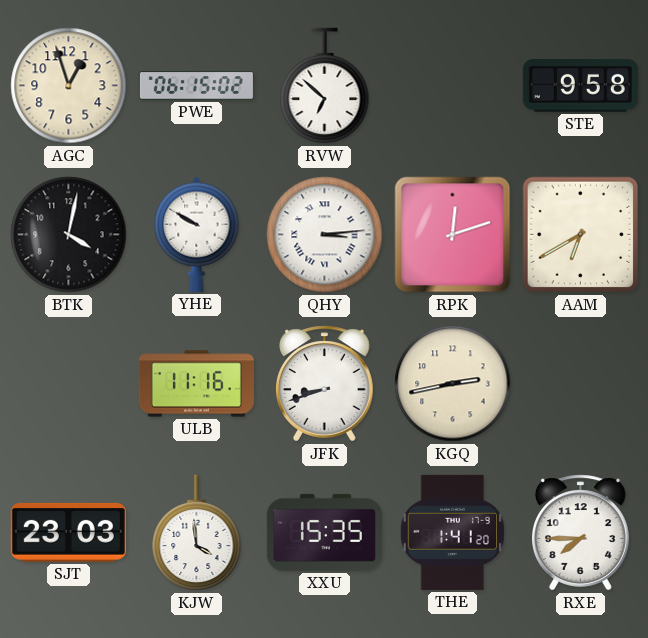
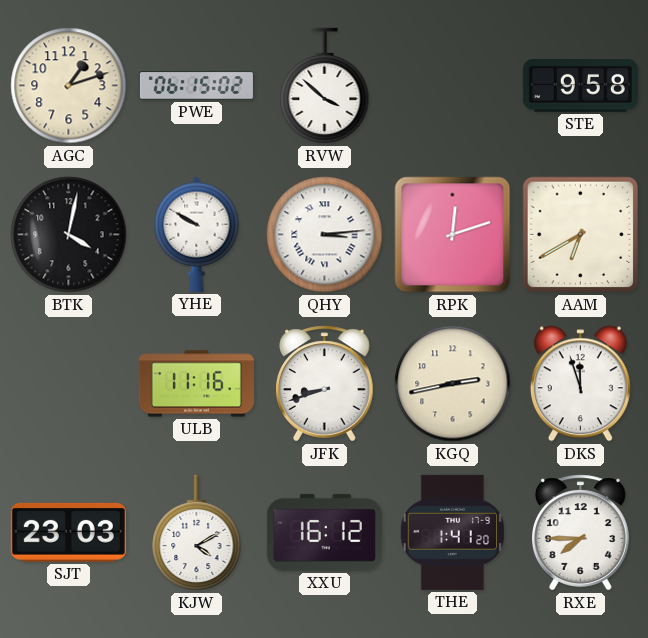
AGC: 12:57 -> 1:12
RVW: 6:52 -> 3:52
DKS: none -> 11:57
KJW: 3:59 -> 4:10
XXU: 15:35 -> 16:12
